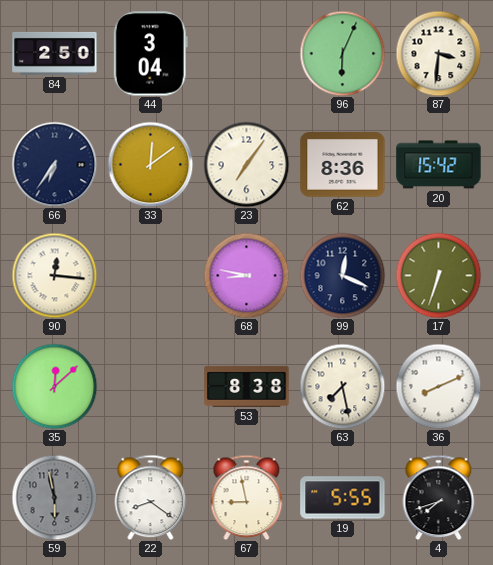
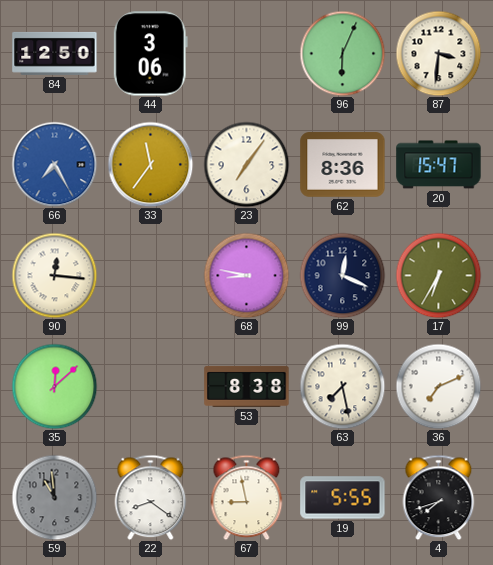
84: 2:50 -> 12:50
44: 3:04 -> 3:06
66: 6:36 -> 7:25
66 dial: navy -> blue
33: 12:09 -> 11:36
20: 15:42 -> 15:47
17: 6:33 -> 6:35
36: 8:11 -> 7:11
59: 5:58 -> 10:59
